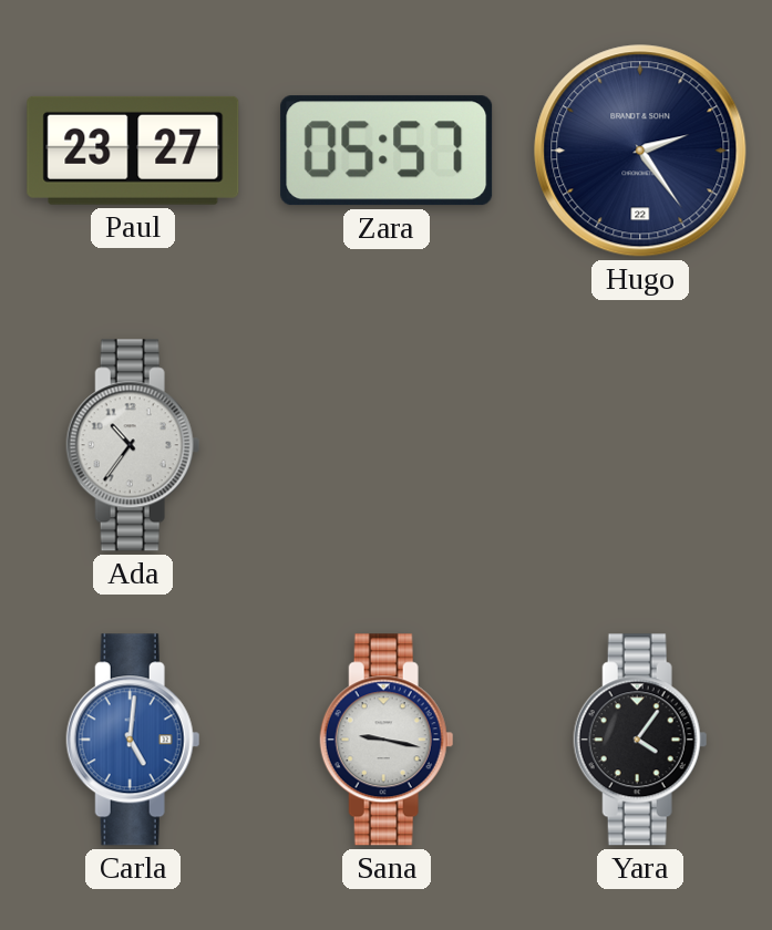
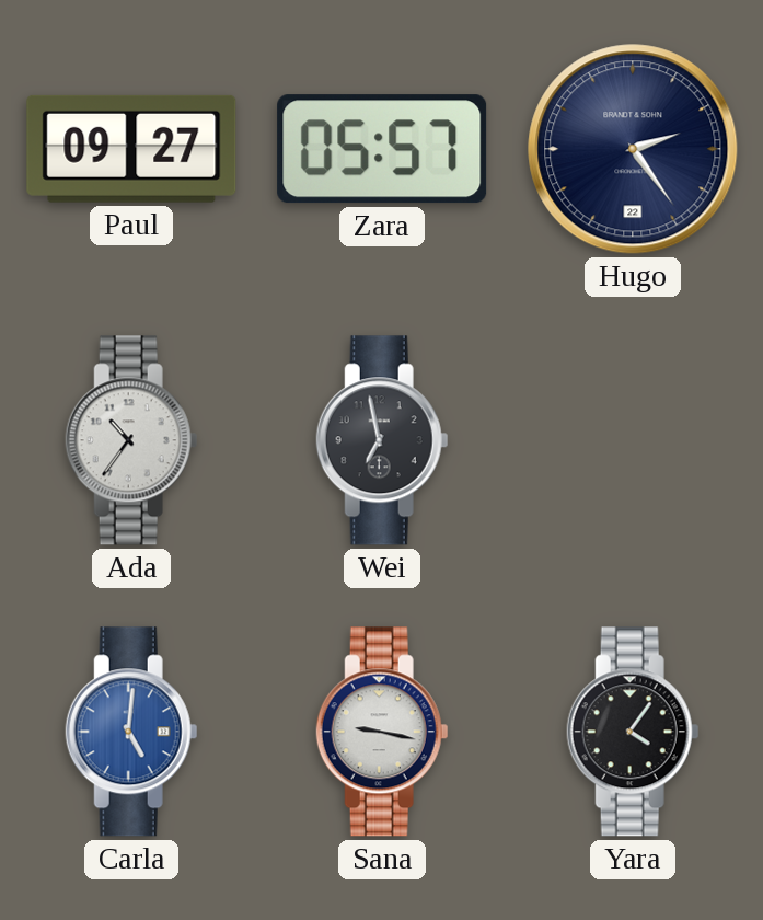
Paul: 23:27 -> 09:27
Wei: none -> 6:58
